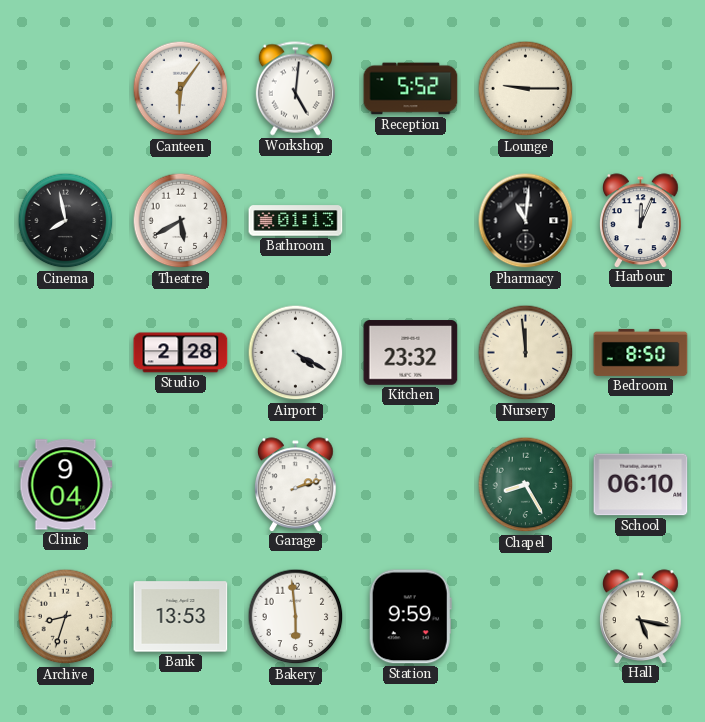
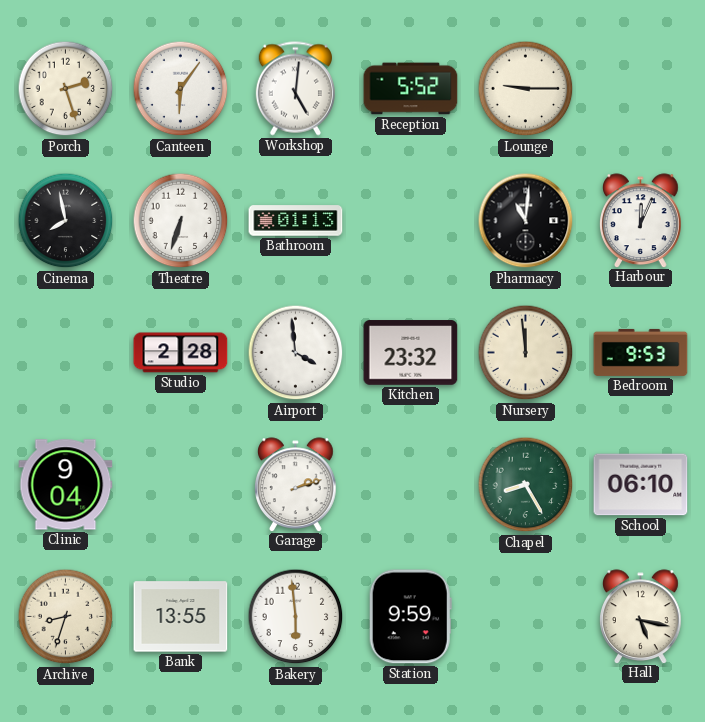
Porch: none -> 2:27
Theatre: 5:40 -> 6:33
Airport: 4:20 -> 3:59
Bedroom: 8:50 -> 9:53
Bank: 13:53 -> 13:55
